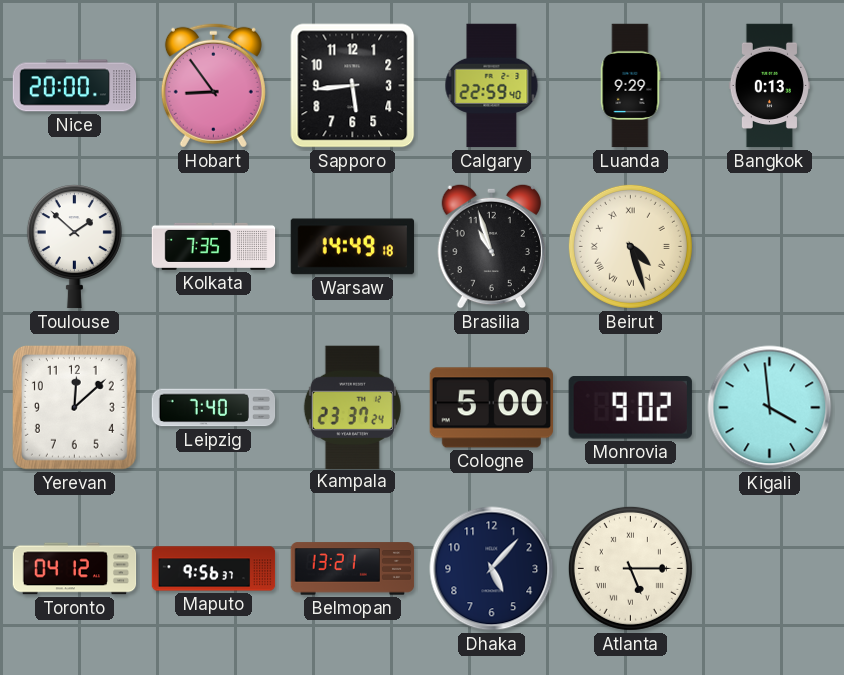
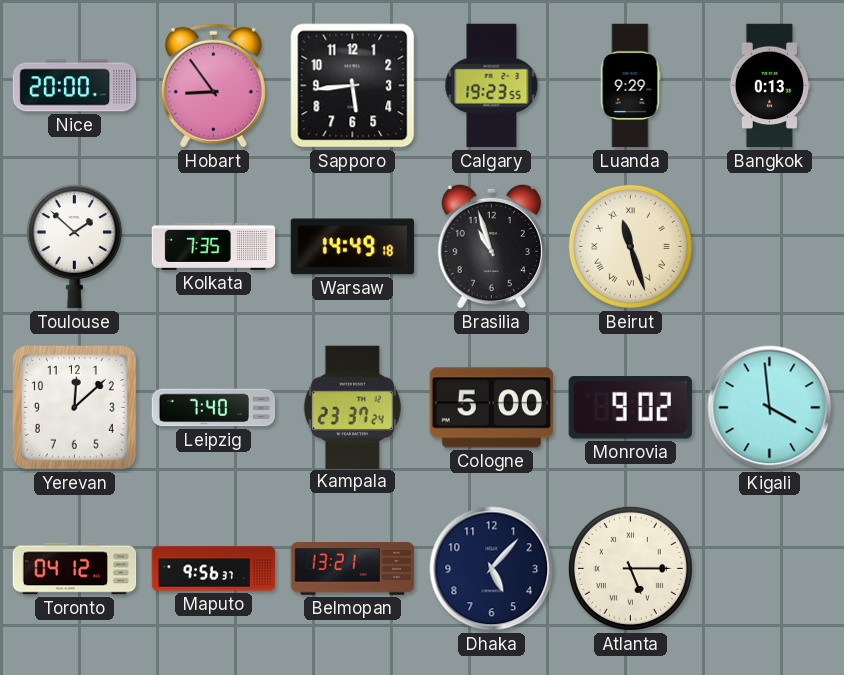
Calgary: 22:59 -> 19:23
Beirut: 4:27 -> 11:27
